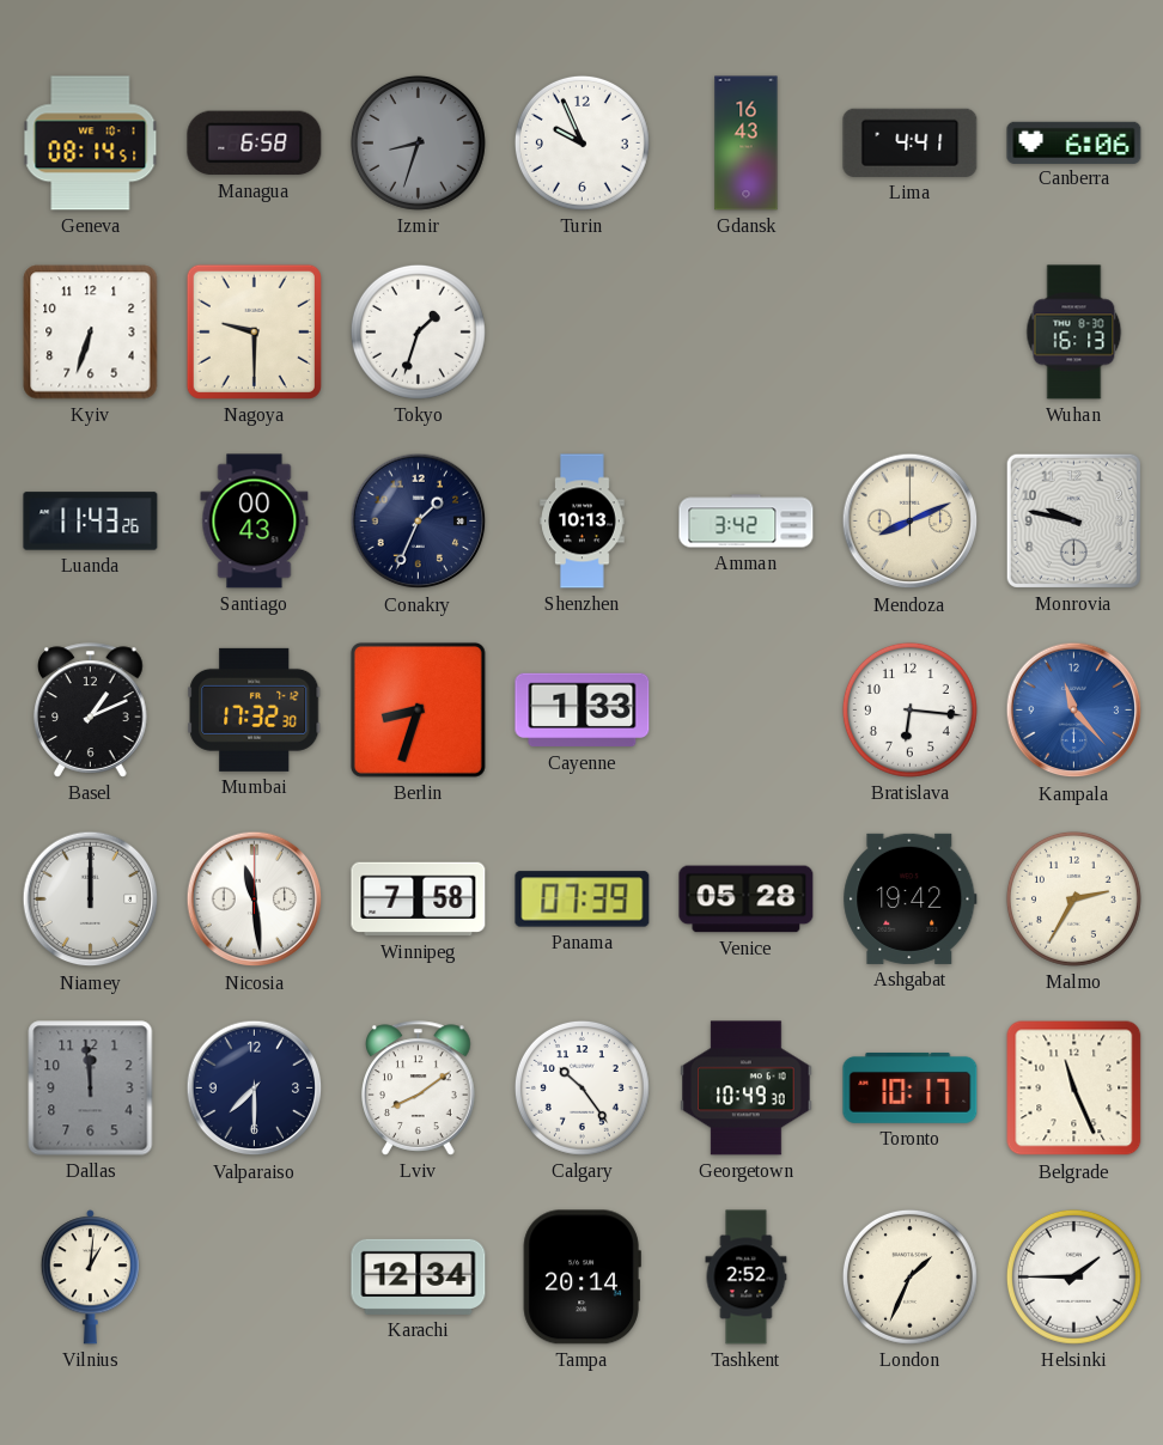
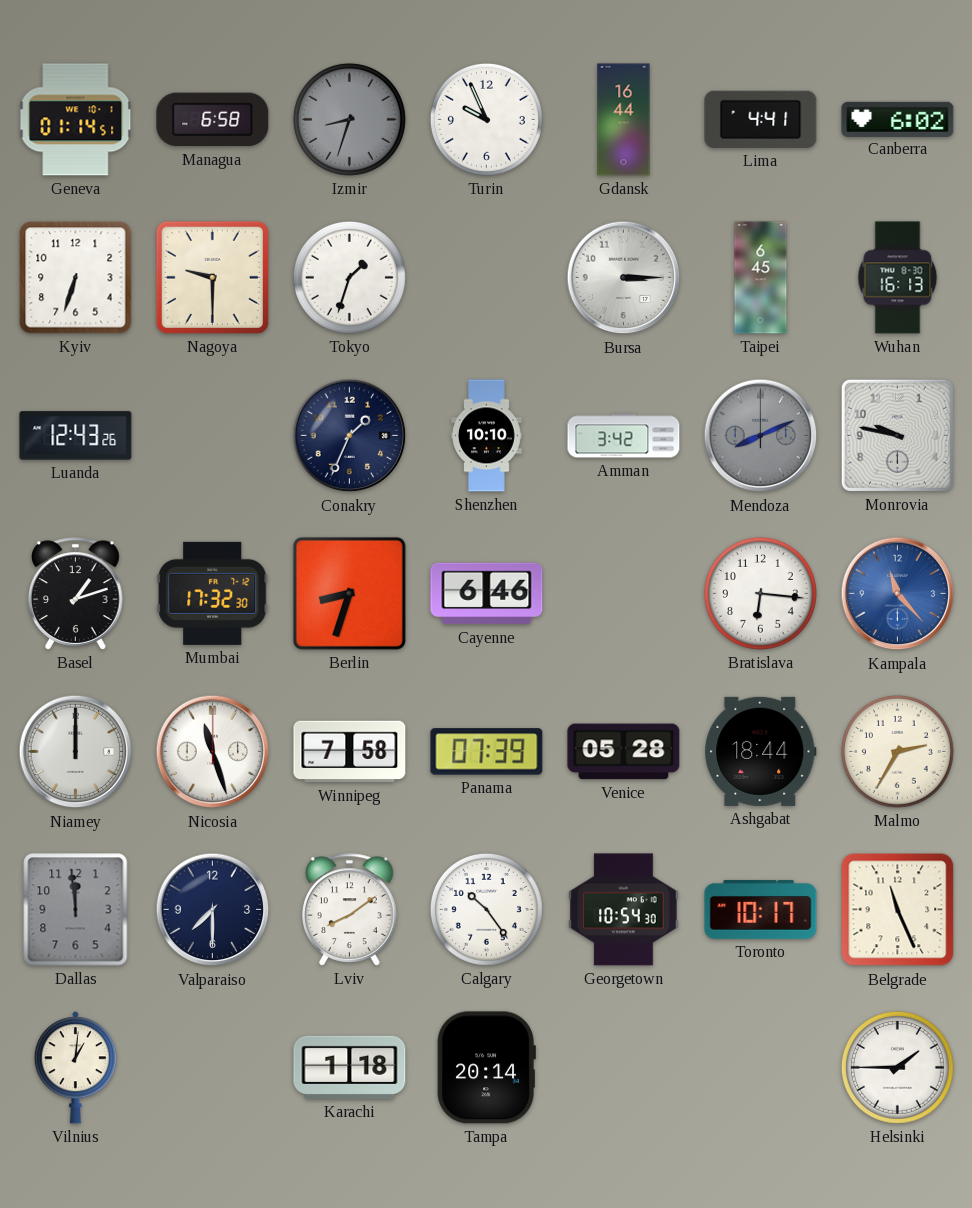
Geneva: 08:14 -> 01:14
Gdansk: 16:43 -> 16:44
Canberra: 6:06 -> 6:02
Bursa: none -> 3:15
Taipei: none -> 6:45
Luanda: 11:43 -> 12:43
Santiago: 00:43 -> none
Shenzhen: 10:13 -> 10:10
Mendoza dial: cream -> grey
Basel: 1:11 -> 1:12
Cayenne: 1:33 -> 6:46
Nicosia: 11:29 -> 11:27
Ashgabat: 19:42 -> 18:44
Georgetown: 10:49 -> 10:54
Karachi: 12:34 -> 1:18
Tashkent: 2:52 -> none
London: 1:34 -> none
